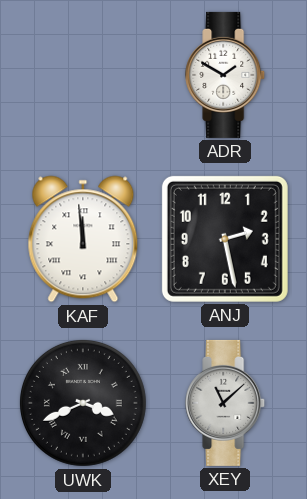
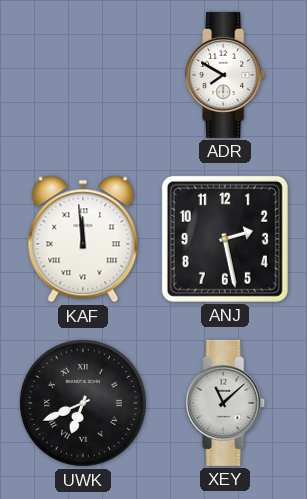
ADR: 1:50 -> 7:50
UWK: 3:41 -> 6:41
